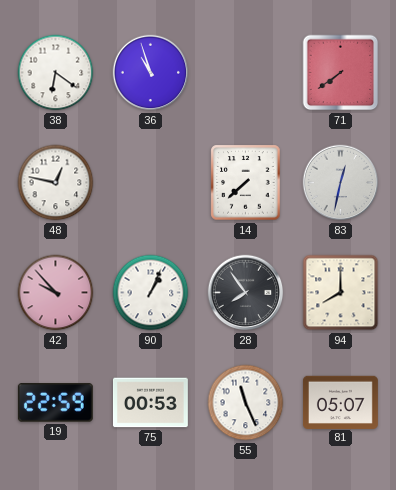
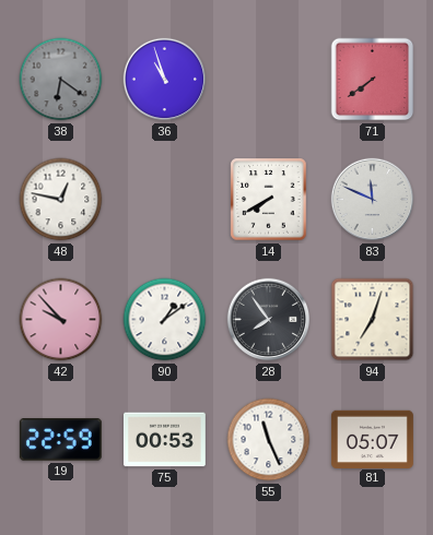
38 dial: white -> grey
14: 7:38 -> 7:40
83: 12:32 -> 11:49
90: 1:04 -> 1:09
94: 8:00 -> 7:03
